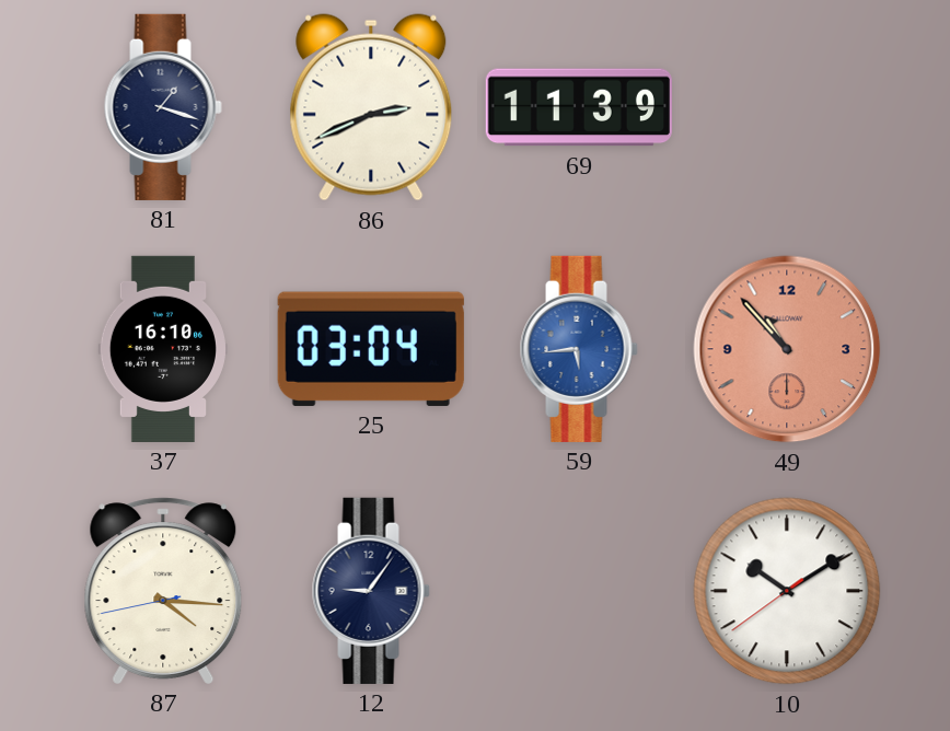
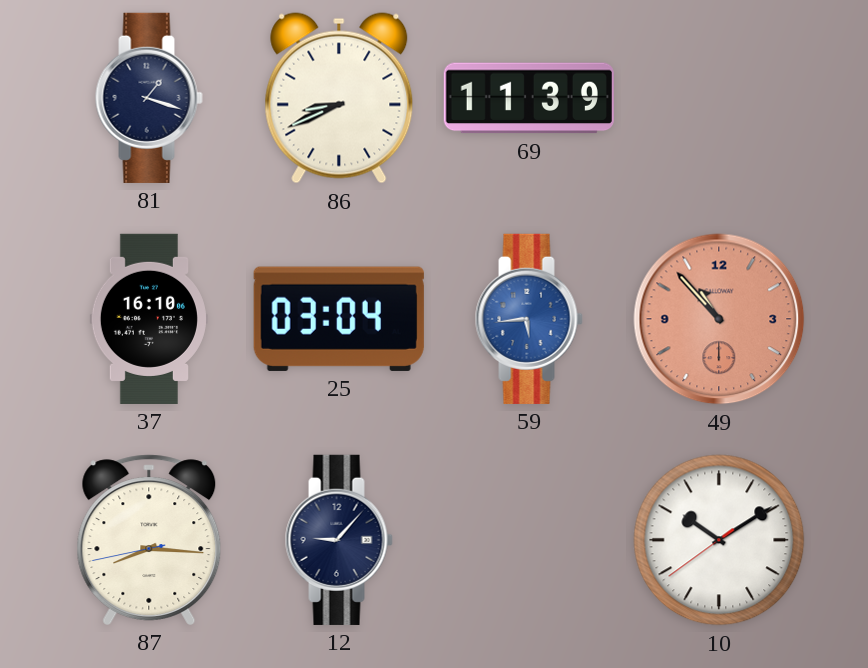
86: 2:41 -> 8:41
87: 4:15 -> 8:15
12: 9:06 -> 9:07
